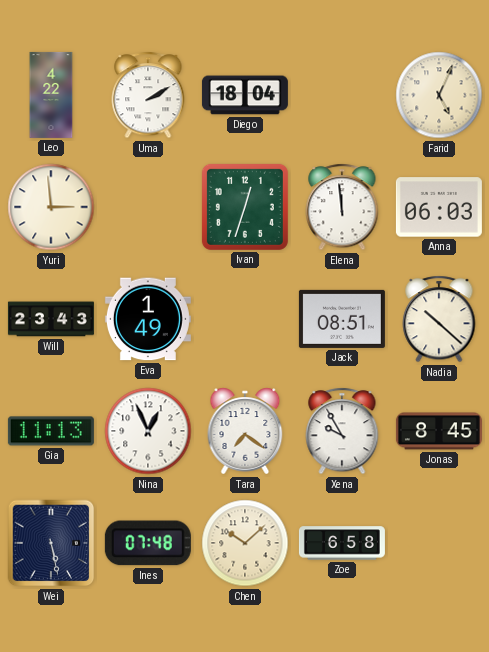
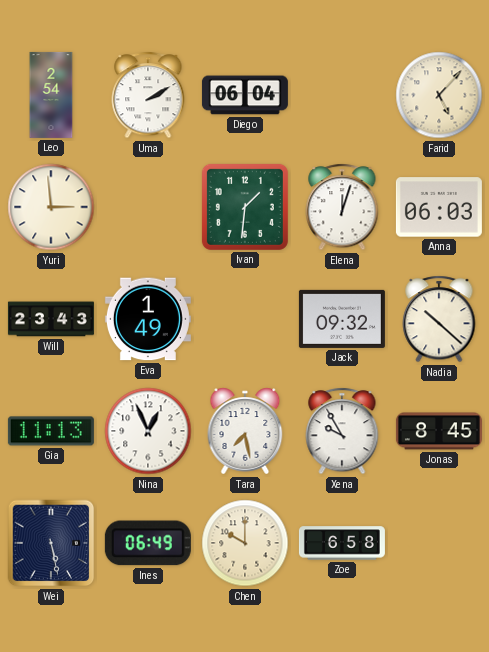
Leo: 4:22 -> 2:54
Diego: 18:04 -> 06:04
Farid: 5:04 -> 5:07
Ivan: 12:33 -> 1:31
Elena: 11:59 -> 12:03
Jack: 08:51 -> 09:32
Tara: 7:21 -> 7:28
Ines: 07:48 -> 06:49
Chen: 10:08 -> 10:00
